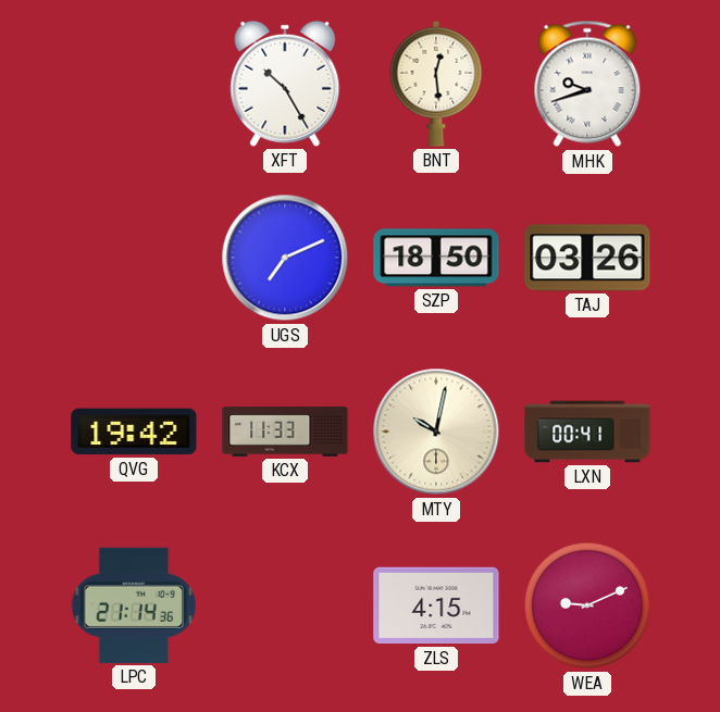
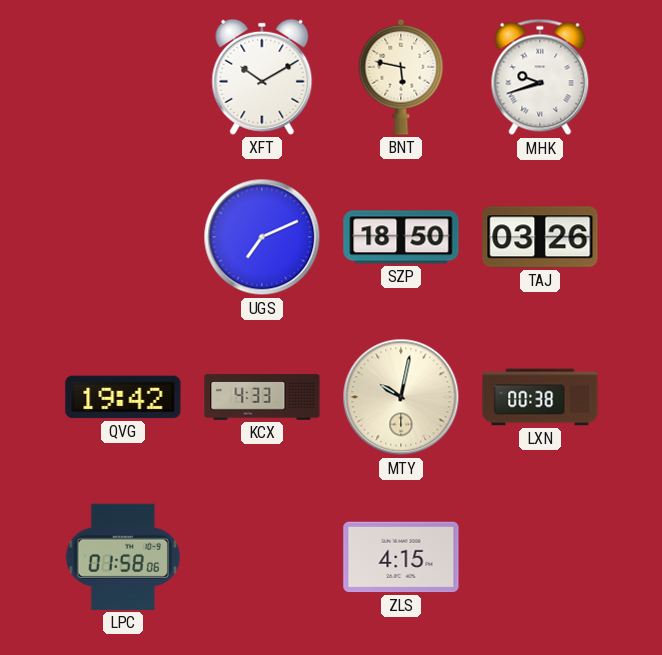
XFT: 10:25 -> 10:10
BNT: 12:29 -> 5:47
KCX: 11:33 -> 4:33
LXN: 00:41 -> 00:38
LPC: 21:14 -> 01:58
WEA: 9:11 -> none
